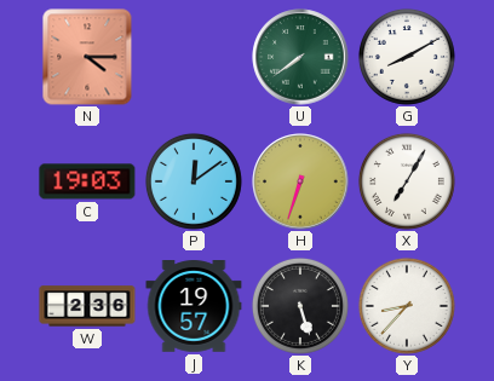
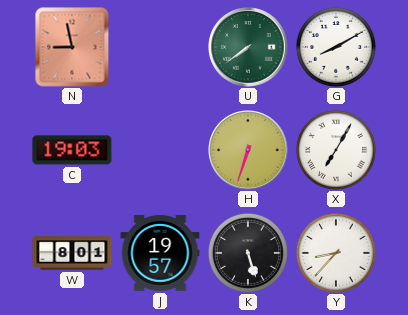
N: 4:15 -> 8:58
P: 12:09 -> none
W: 2:36 -> 8:01
